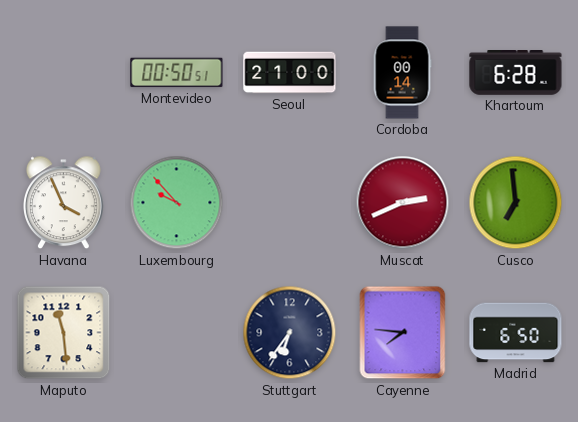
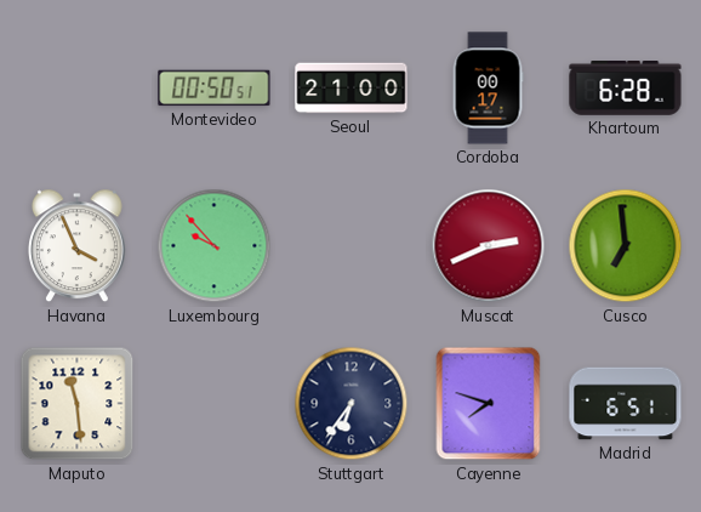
Cordoba: 00:14 -> 00:17
Cayenne: 7:46 -> 7:48
Madrid: 6:50 -> 6:51
